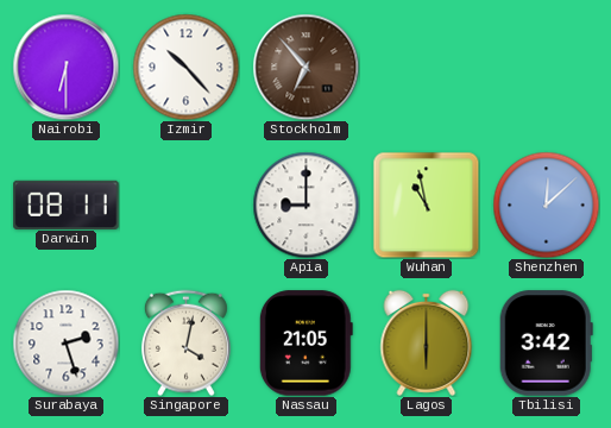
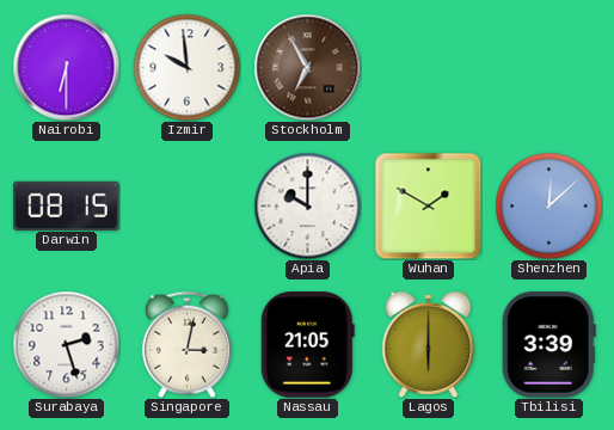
Izmir: 10:23 -> 9:59
Stockholm: 6:53 -> 6:55
Darwin: 08:11 -> 08:15
Apia: 9:00 -> 10:00
Wuhan: 10:58 -> 1:50
Singapore: 4:02 -> 3:02
Tbilisi: 3:42 -> 3:39
